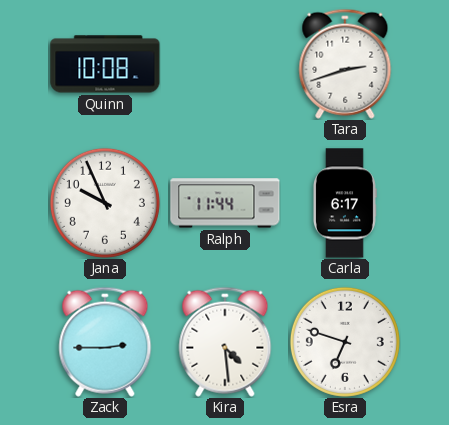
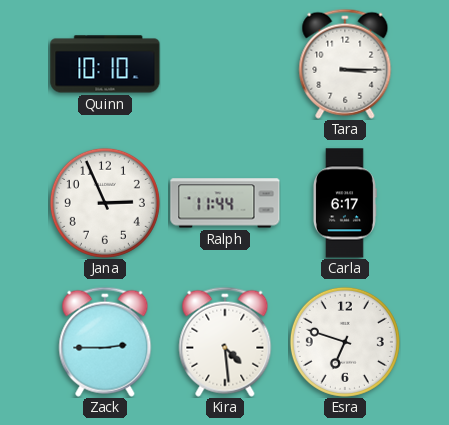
Quinn: 10:08 -> 10:10
Tara: 2:42 -> 3:15
Jana: 9:56 -> 2:56
